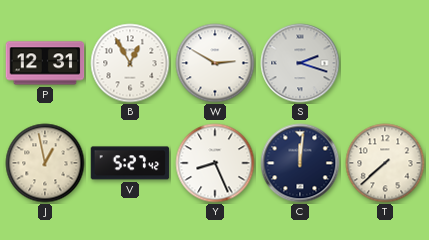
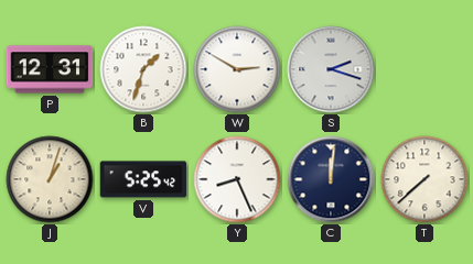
B: 12:55 -> 1:33
J: 12:58 -> 1:03
V: 5:27 -> 5:25
